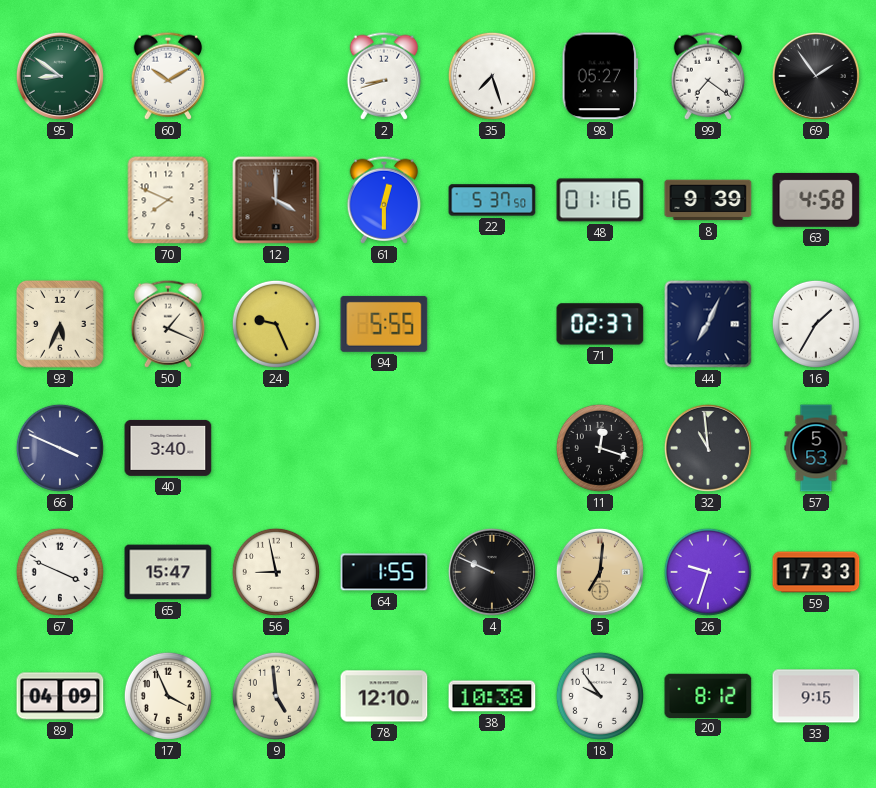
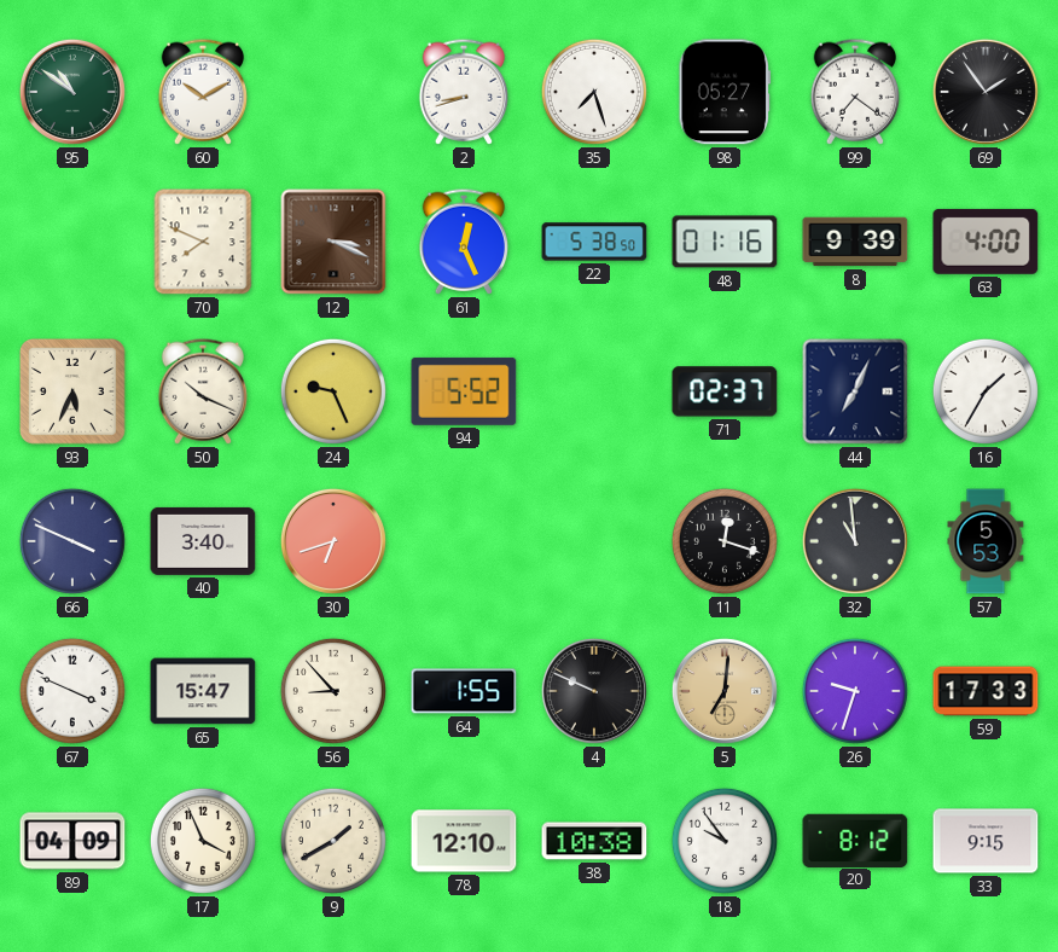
95: 8:51 -> 10:51
12: 4:00 -> 3:19
61: 12:30 -> 12:26
22: 5:37 -> 5:38
63: 4:58 -> 4:00
50: 1:19 -> 10:19
94: 5:55 -> 5:52
30: none -> 6:42
56: 8:58 -> 8:53
9: 4:59 -> 1:40
